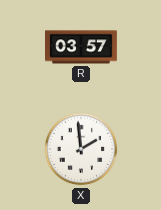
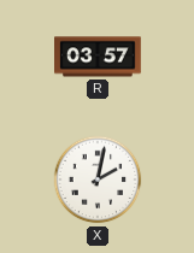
X: 1:59 -> 2:02
